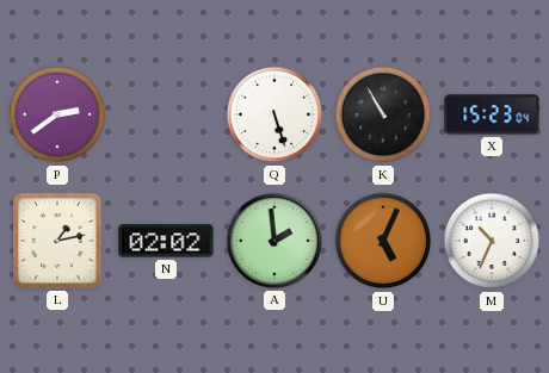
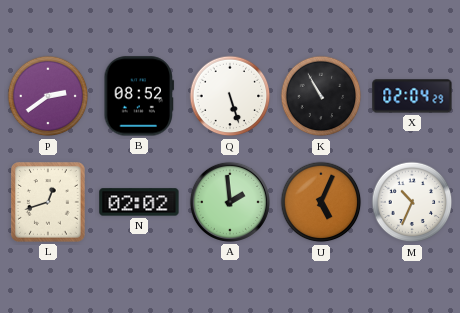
B: none -> 08:52
X: 15:23 -> 02:04
L: 1:13 -> 12:42
